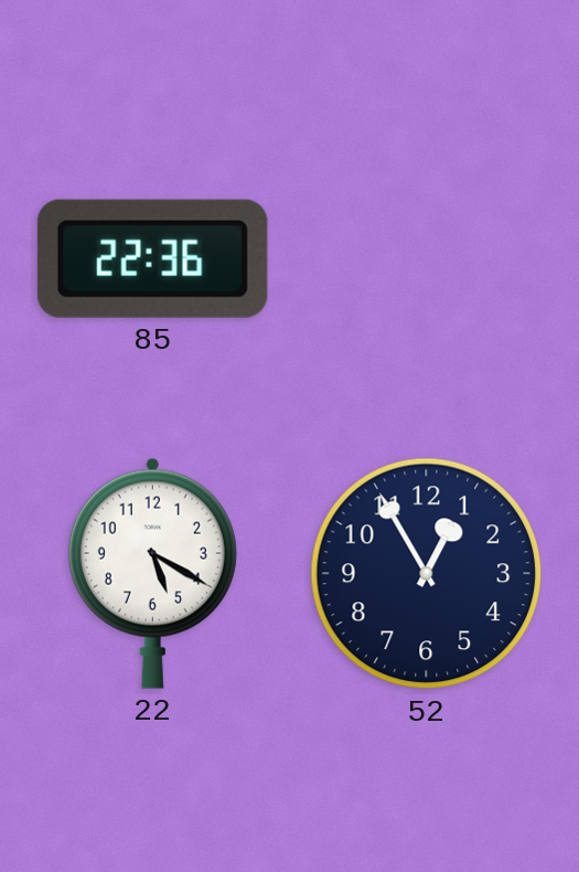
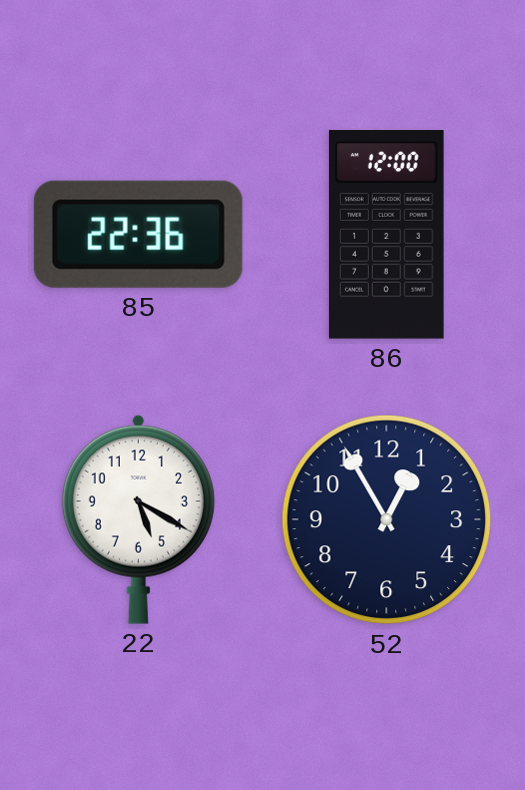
86: none -> 12:00
